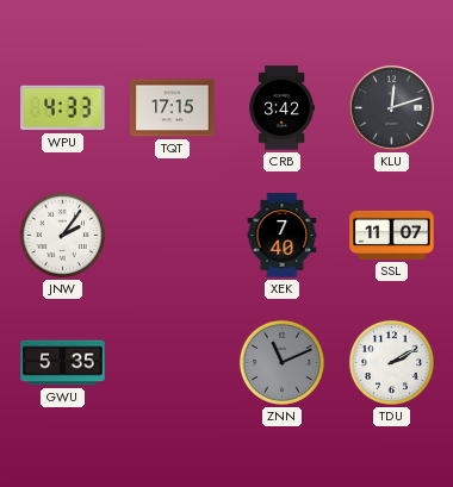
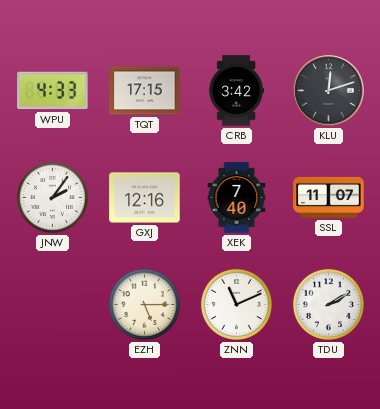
GXJ: none -> 12:16
GWU: 5:35 -> none
EZH: none -> 5:15
ZNN dial: grey -> white
